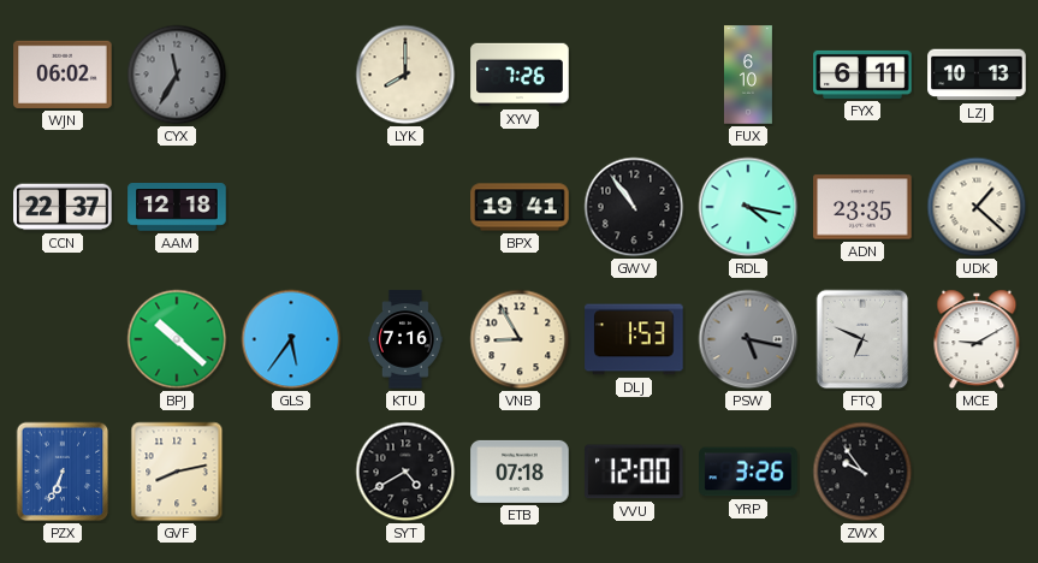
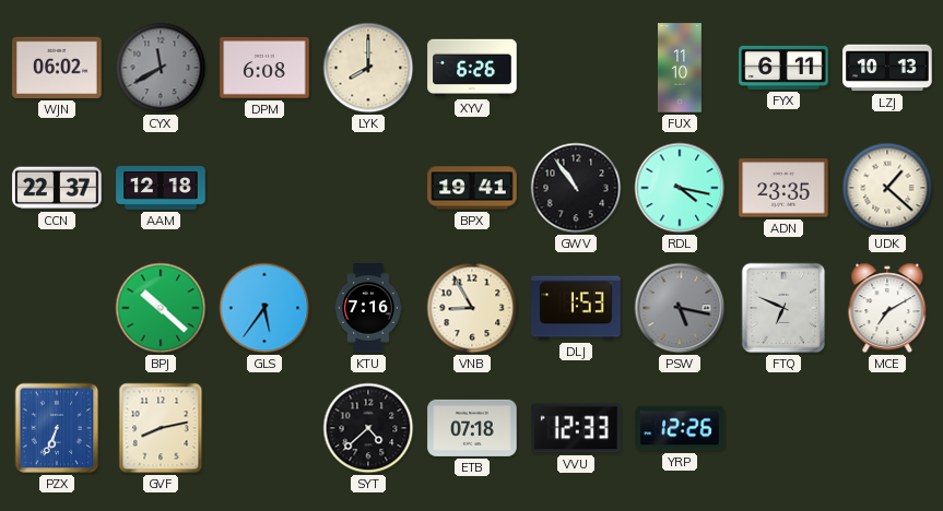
CYX: 11:35 -> 11:40
DPM: none -> 6:08
XYV: 7:26 -> 6:26
FUX: 6:10 -> 11:10
MCE: 9:10 -> 7:10
SYT: 4:40 -> 4:38
VVU: 12:00 -> 12:33
YRP: 3:26 -> 12:26
ZWX: 9:54 -> none
